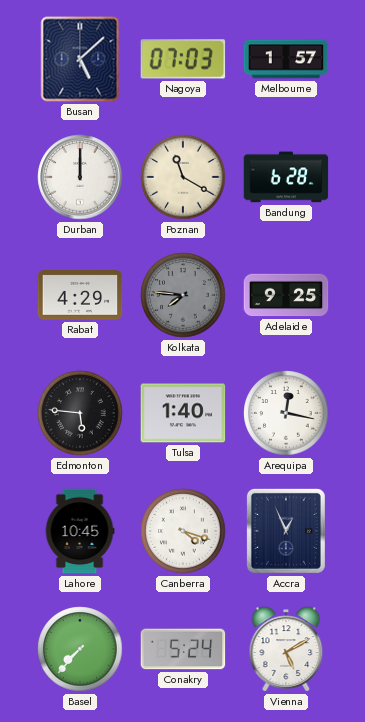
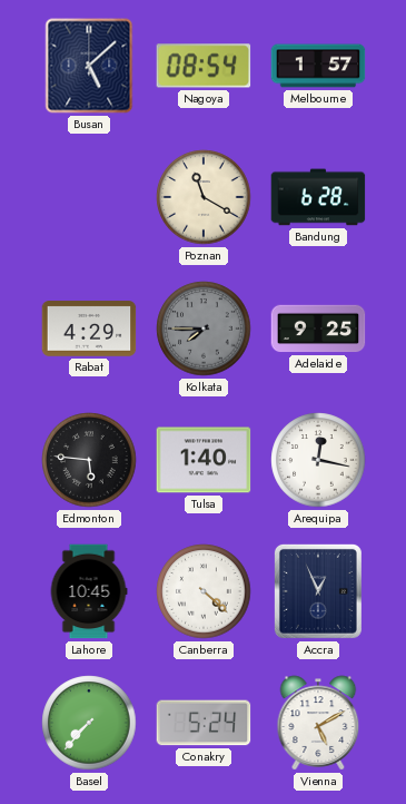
Nagoya: 07:03 -> 08:54
Durban: 12:00 -> none
Kolkata: 7:46 -> 7:45
Canberra: 4:18 -> 4:22
